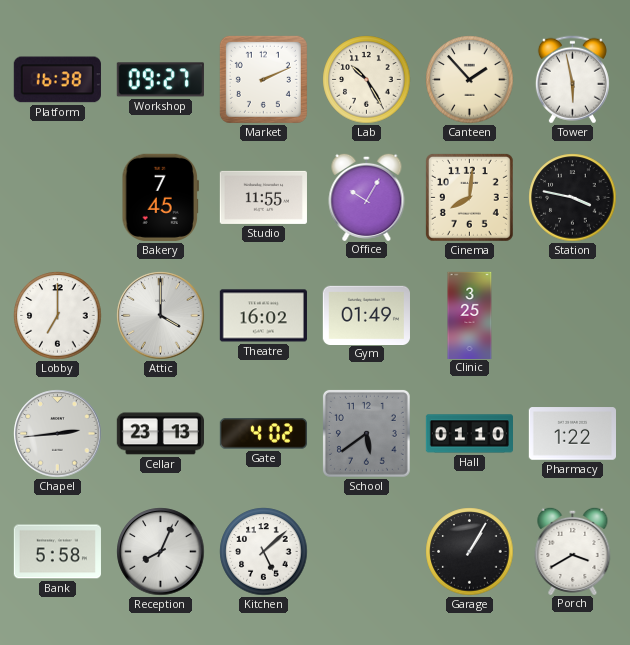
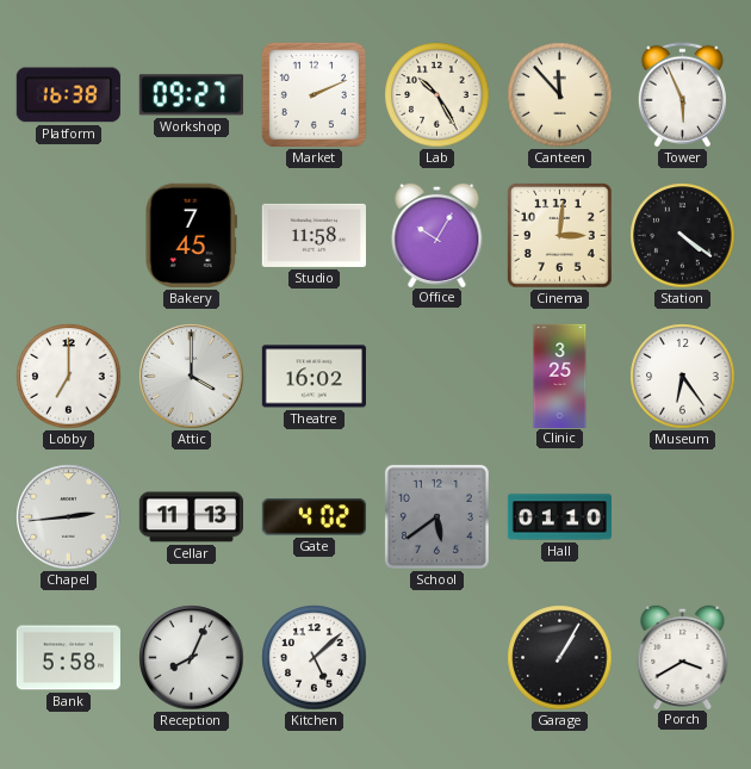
Canteen: 1:53 -> 11:53
Tower: 5:58 -> 5:56
Studio: 11:55 -> 11:58
Cinema: 8:01 -> 3:01
Station: 3:47 -> 4:21
Gym: 01:49 -> none
Museum: none -> 6:24
Cellar: 23:13 -> 11:13
Pharmacy: 1:22 -> none
